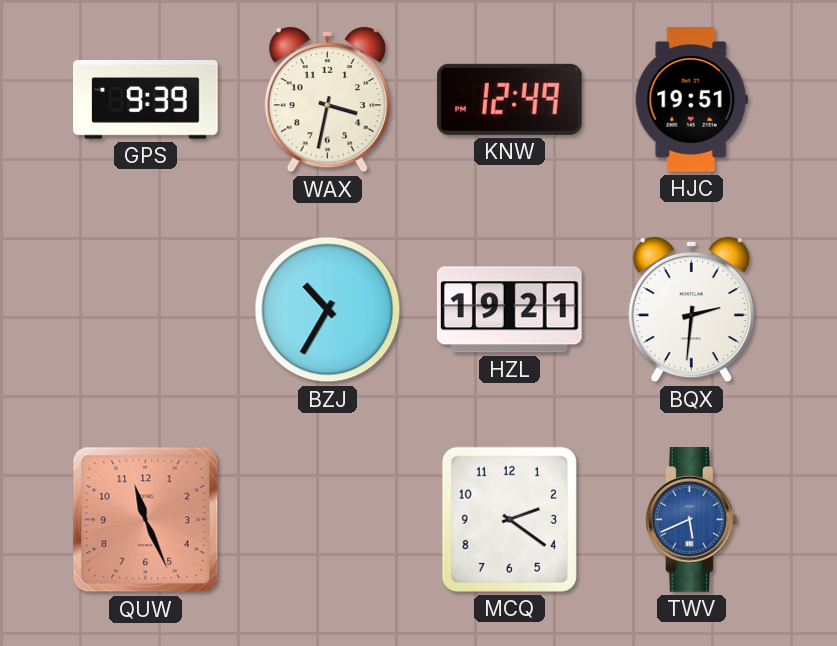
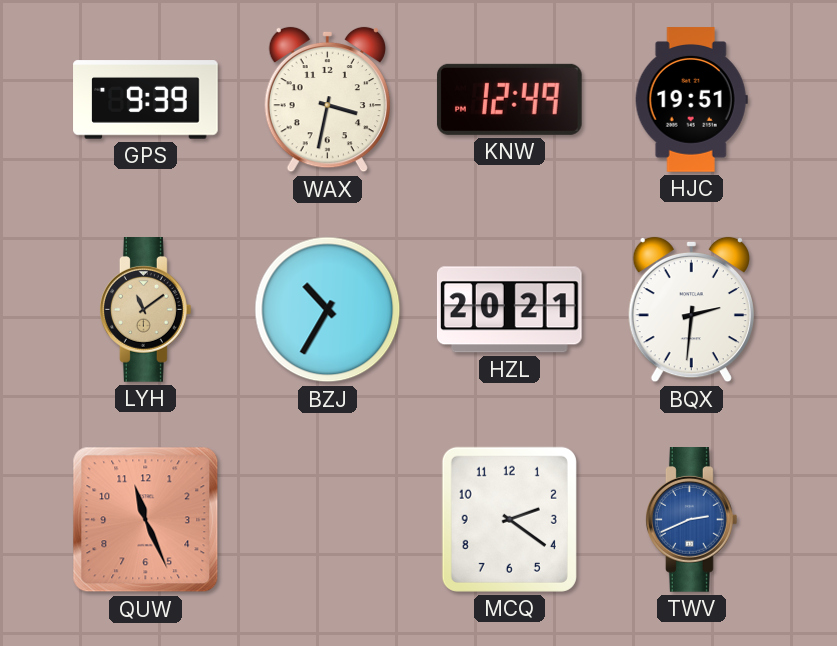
LYH: none -> 11:09
HZL: 19:21 -> 20:21
TWV: 5:41 -> 2:41
